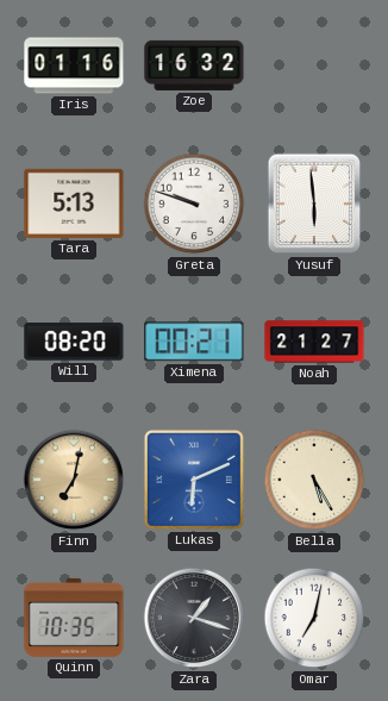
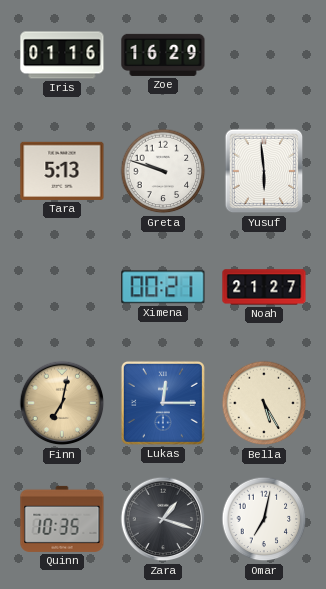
Zoe: 16:32 -> 16:29
Will: 08:20 -> none
Lukas: 6:11 -> 12:15
